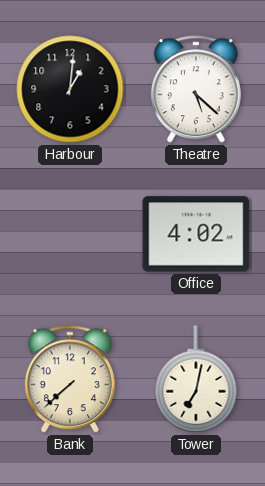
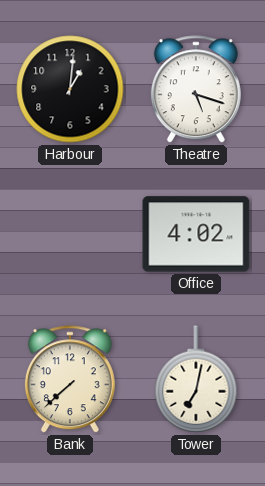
Theatre: 5:22 -> 5:18
